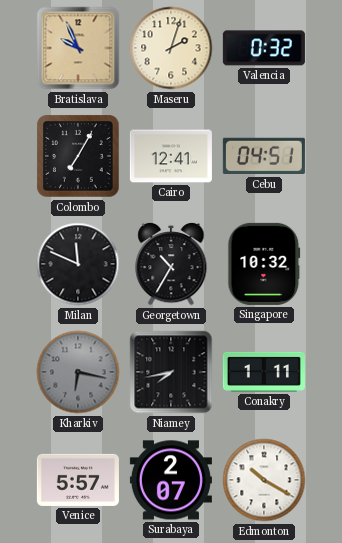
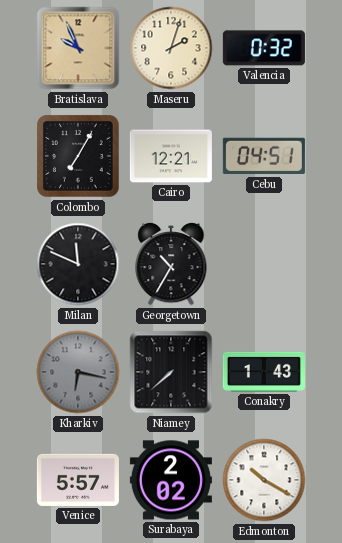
Cairo: 12:41 -> 12:21
Singapore: 10:32 -> none
Niamey: 7:43 -> 7:38
Conakry: 1:11 -> 1:43
Surabaya: 2:07 -> 2:02
